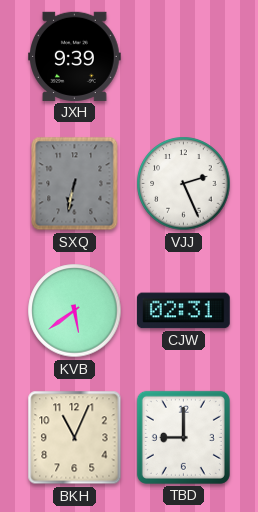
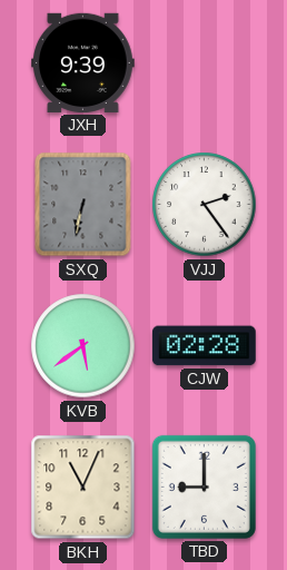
VJJ: 2:26 -> 2:24
CJW: 02:31 -> 02:28
